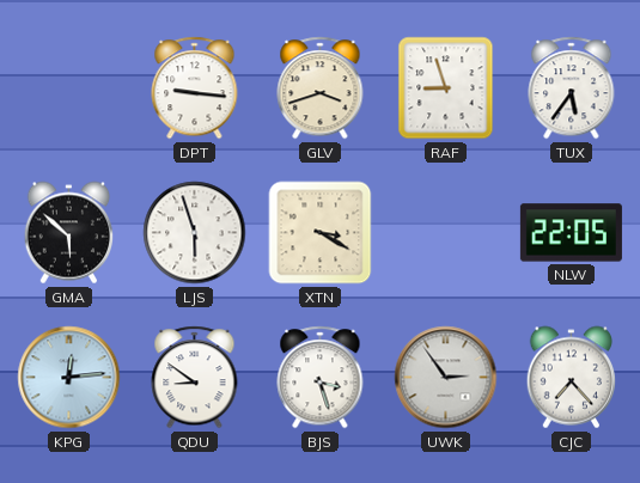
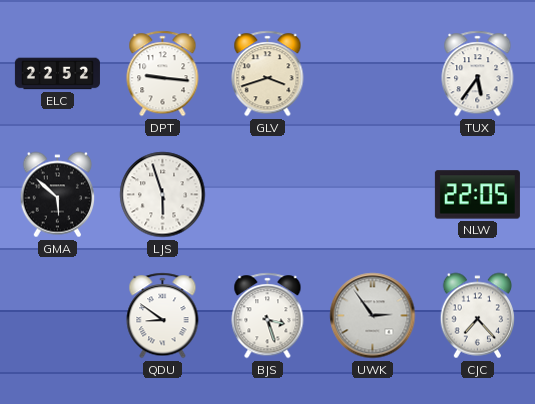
ELC: none -> 22:52
RAF: 8:57 -> none
XTN: 3:20 -> none
KPG: 12:14 -> none
